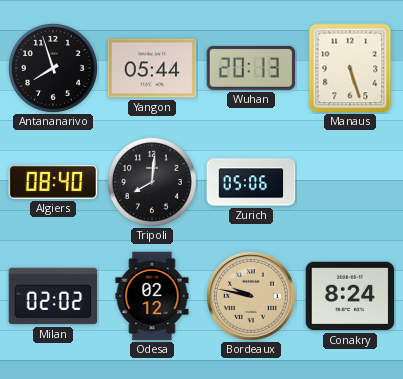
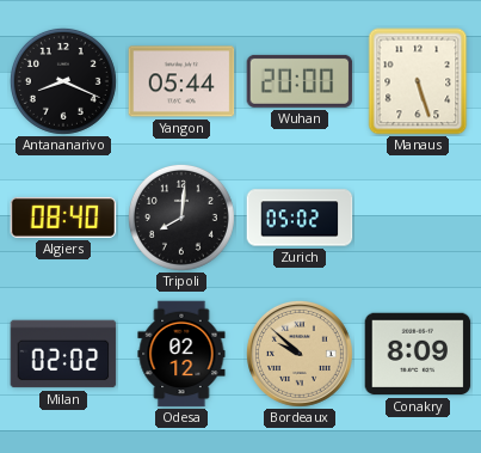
Antananarivo: 7:57 -> 8:19
Wuhan: 20:13 -> 20:00
Zurich: 05:06 -> 05:02
Bordeaux: 9:47 -> 9:52
Conakry: 8:24 -> 8:09
